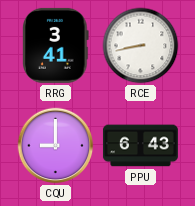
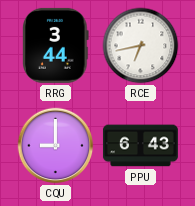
RRG: 3:41 -> 3:44
RCE: 8:43 -> 6:43
